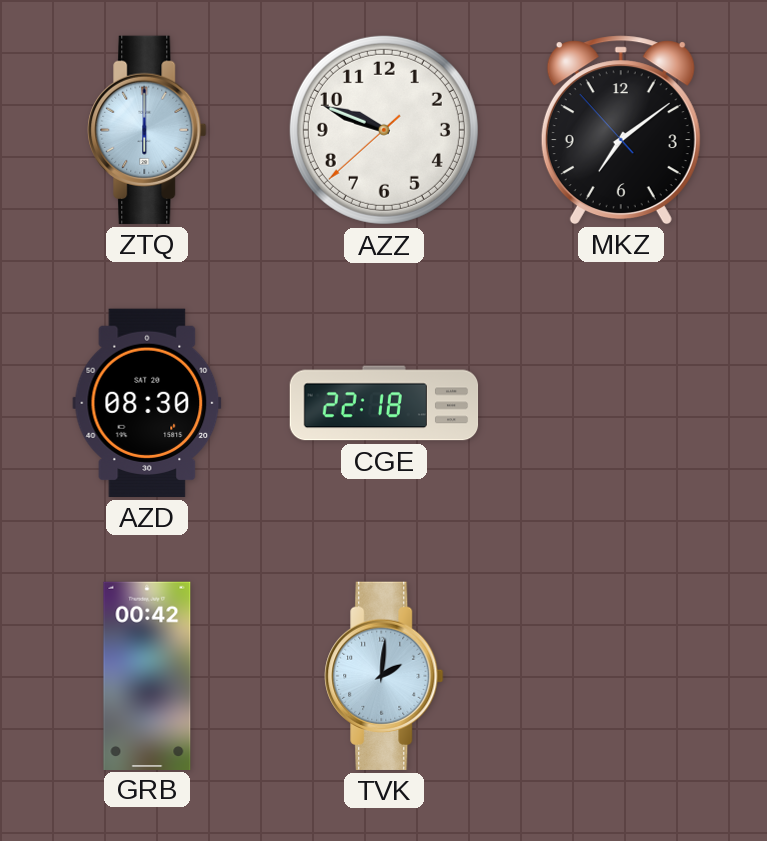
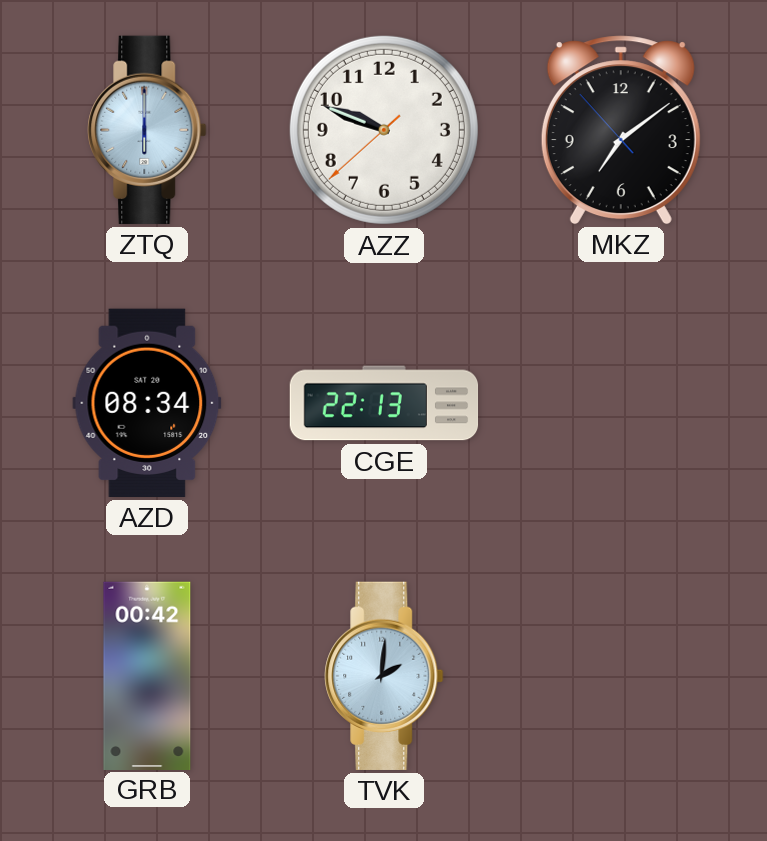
AZD: 08:30 -> 08:34
CGE: 22:18 -> 22:13
